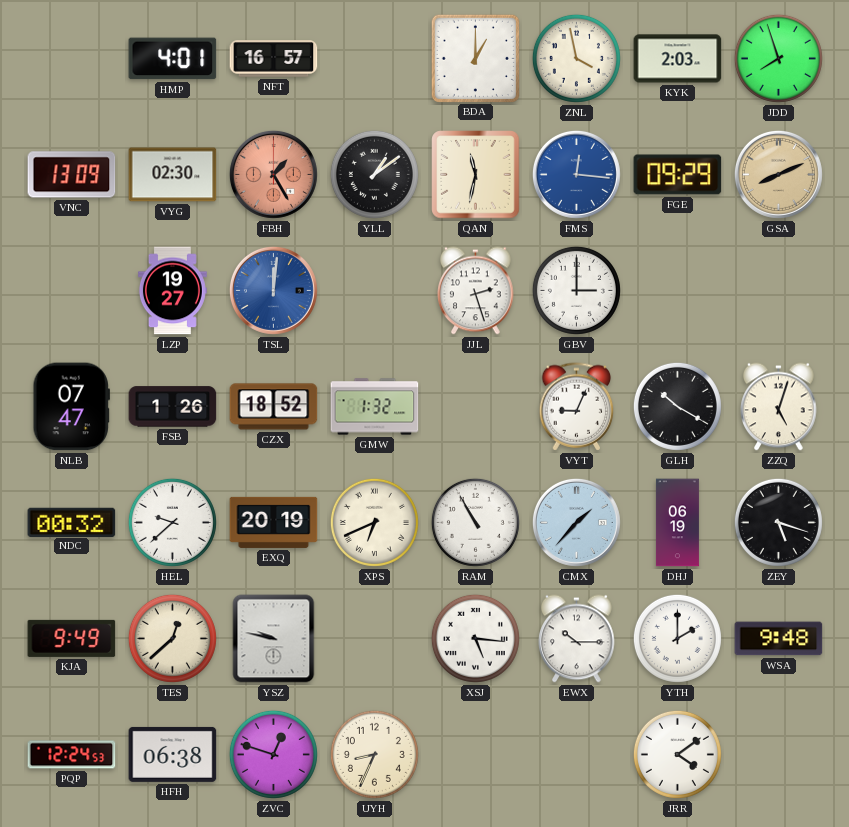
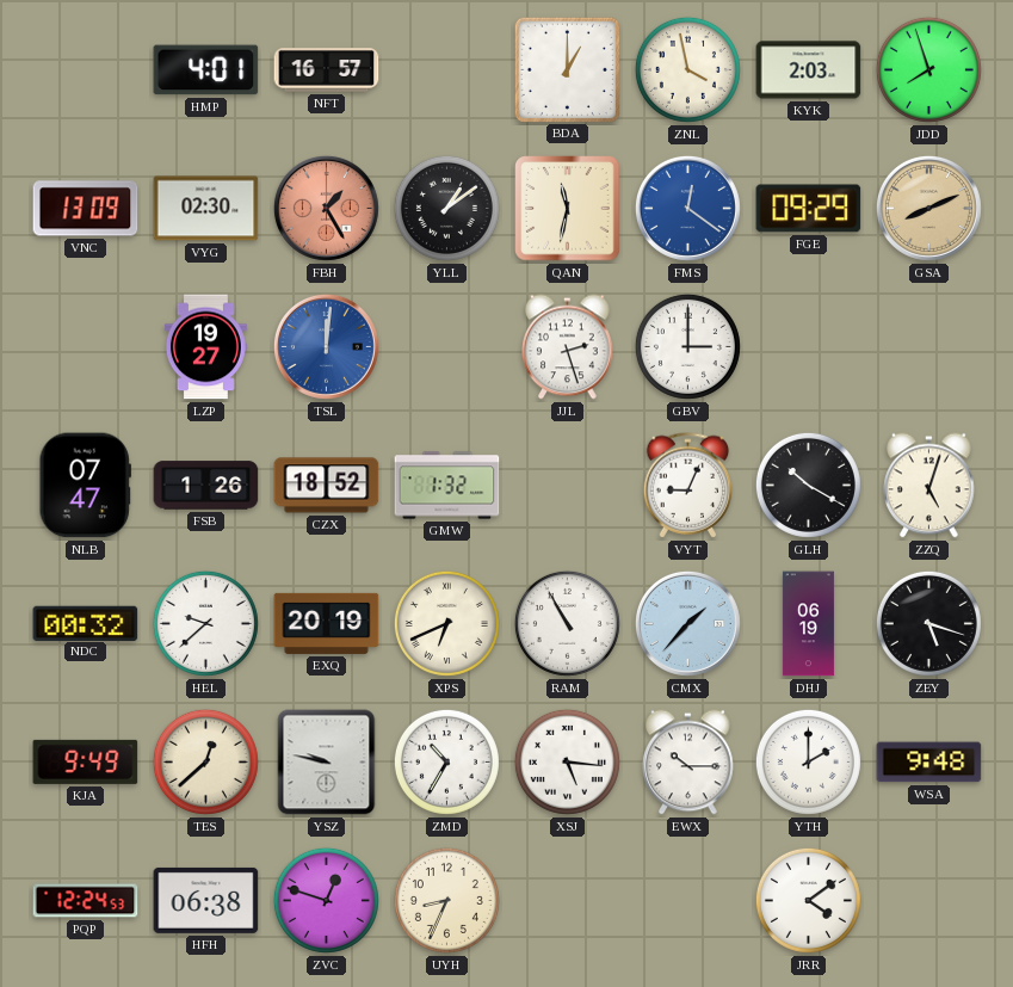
FMS: 12:16 -> 12:21
ZMD: none -> 10:35
